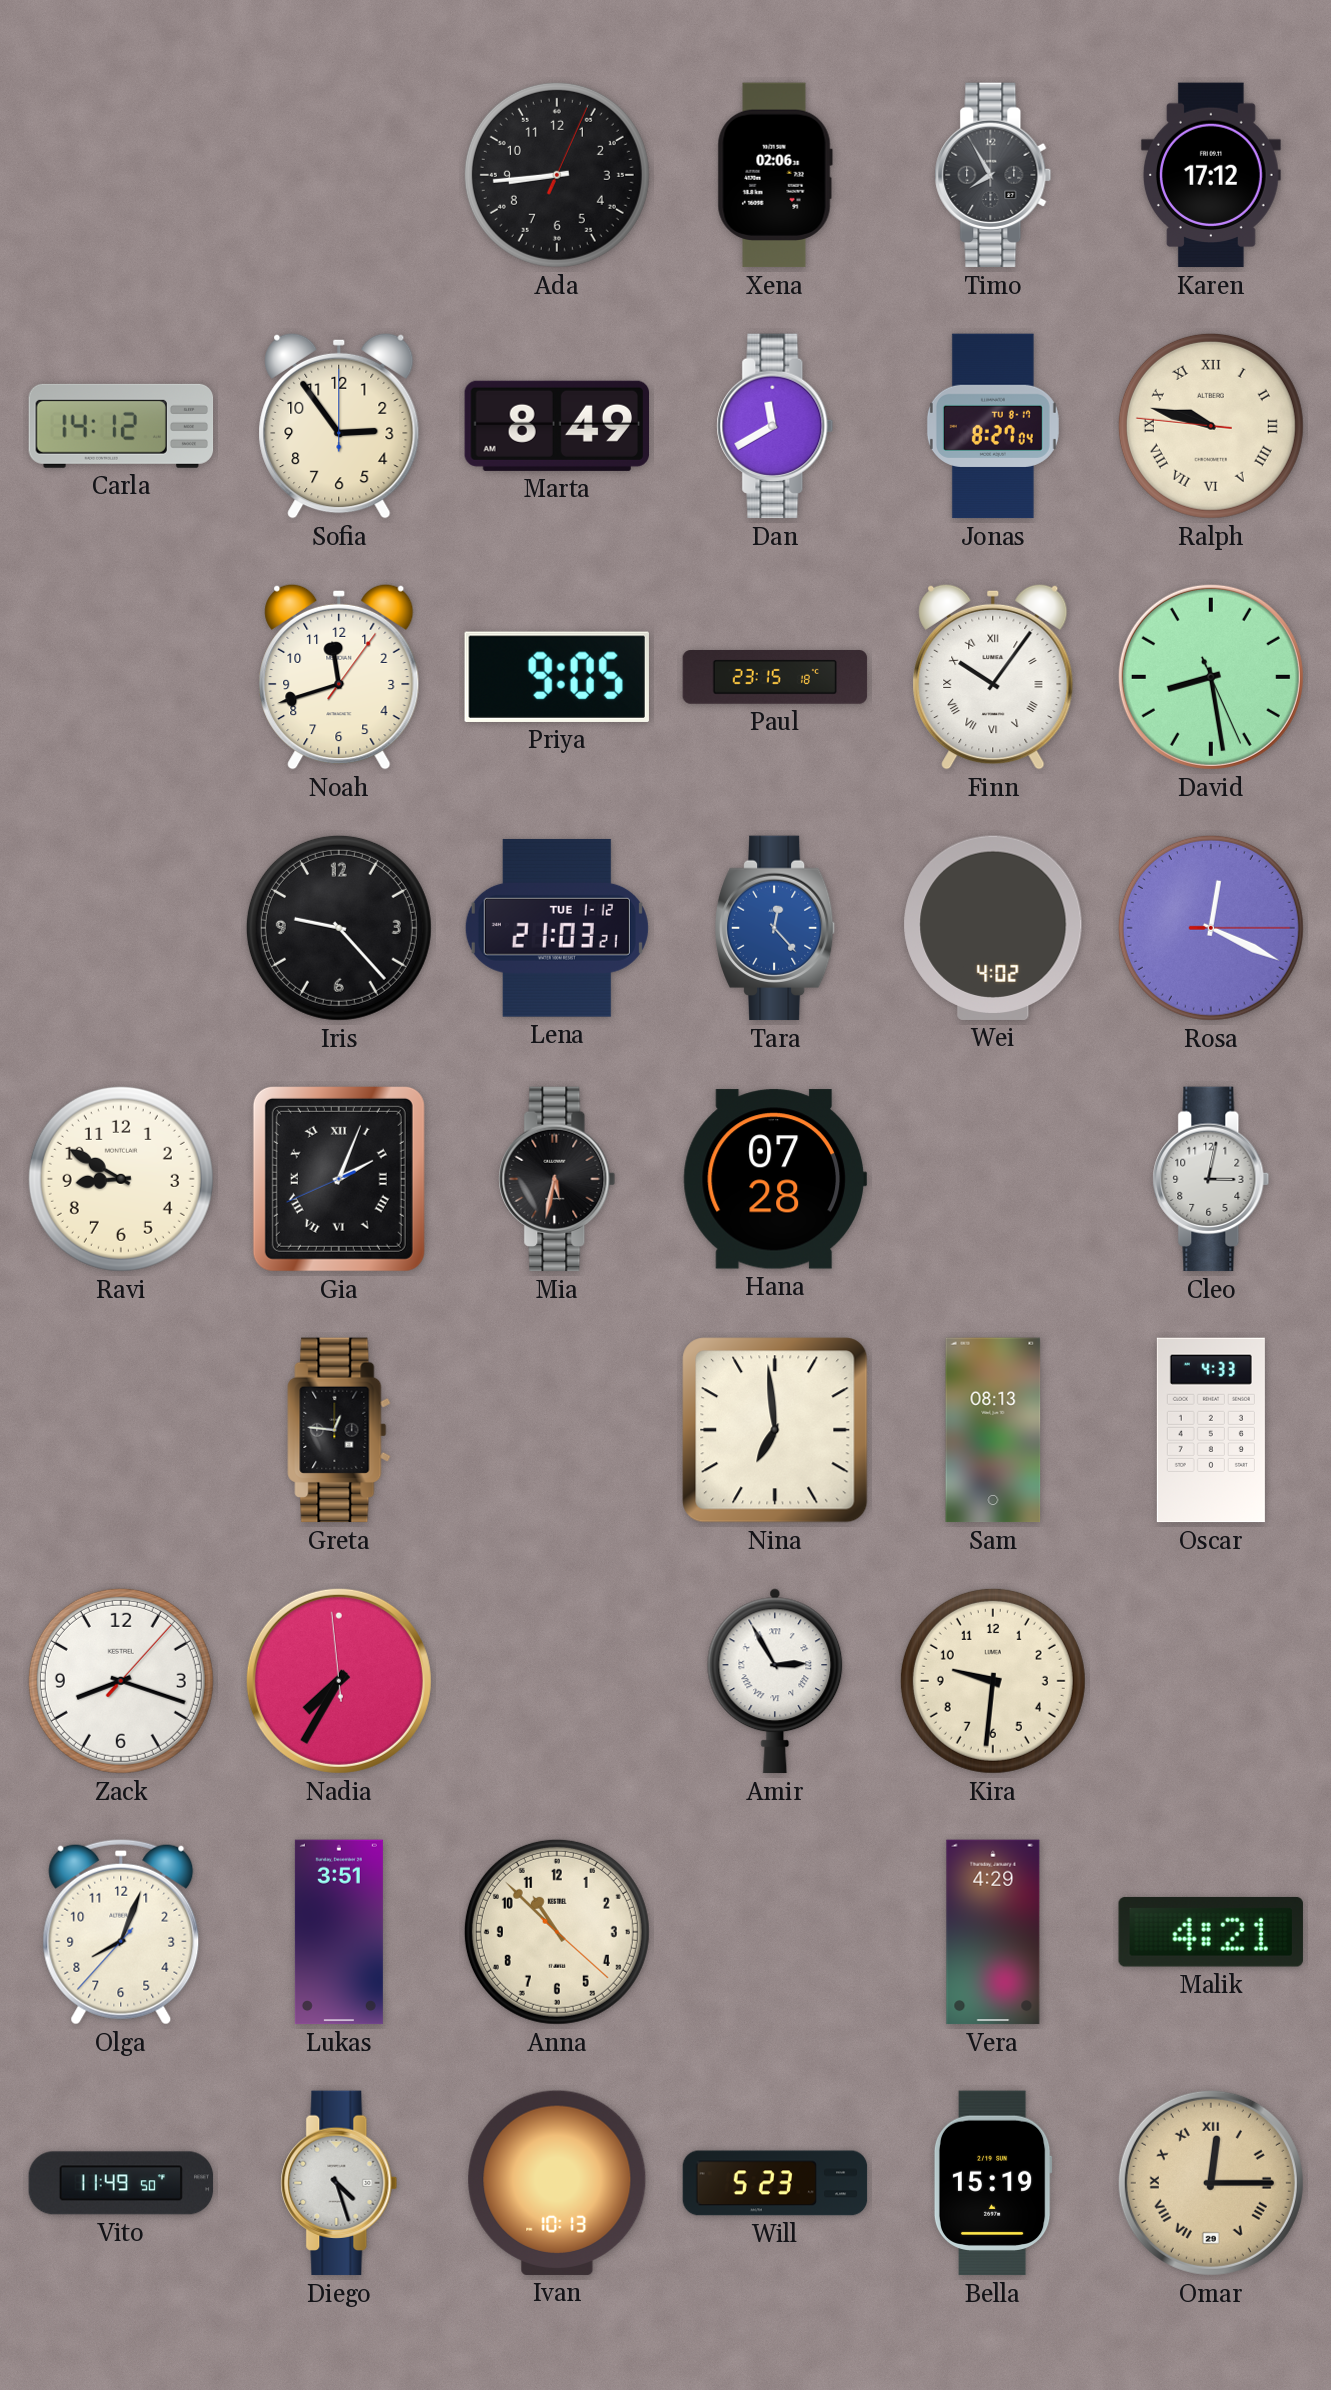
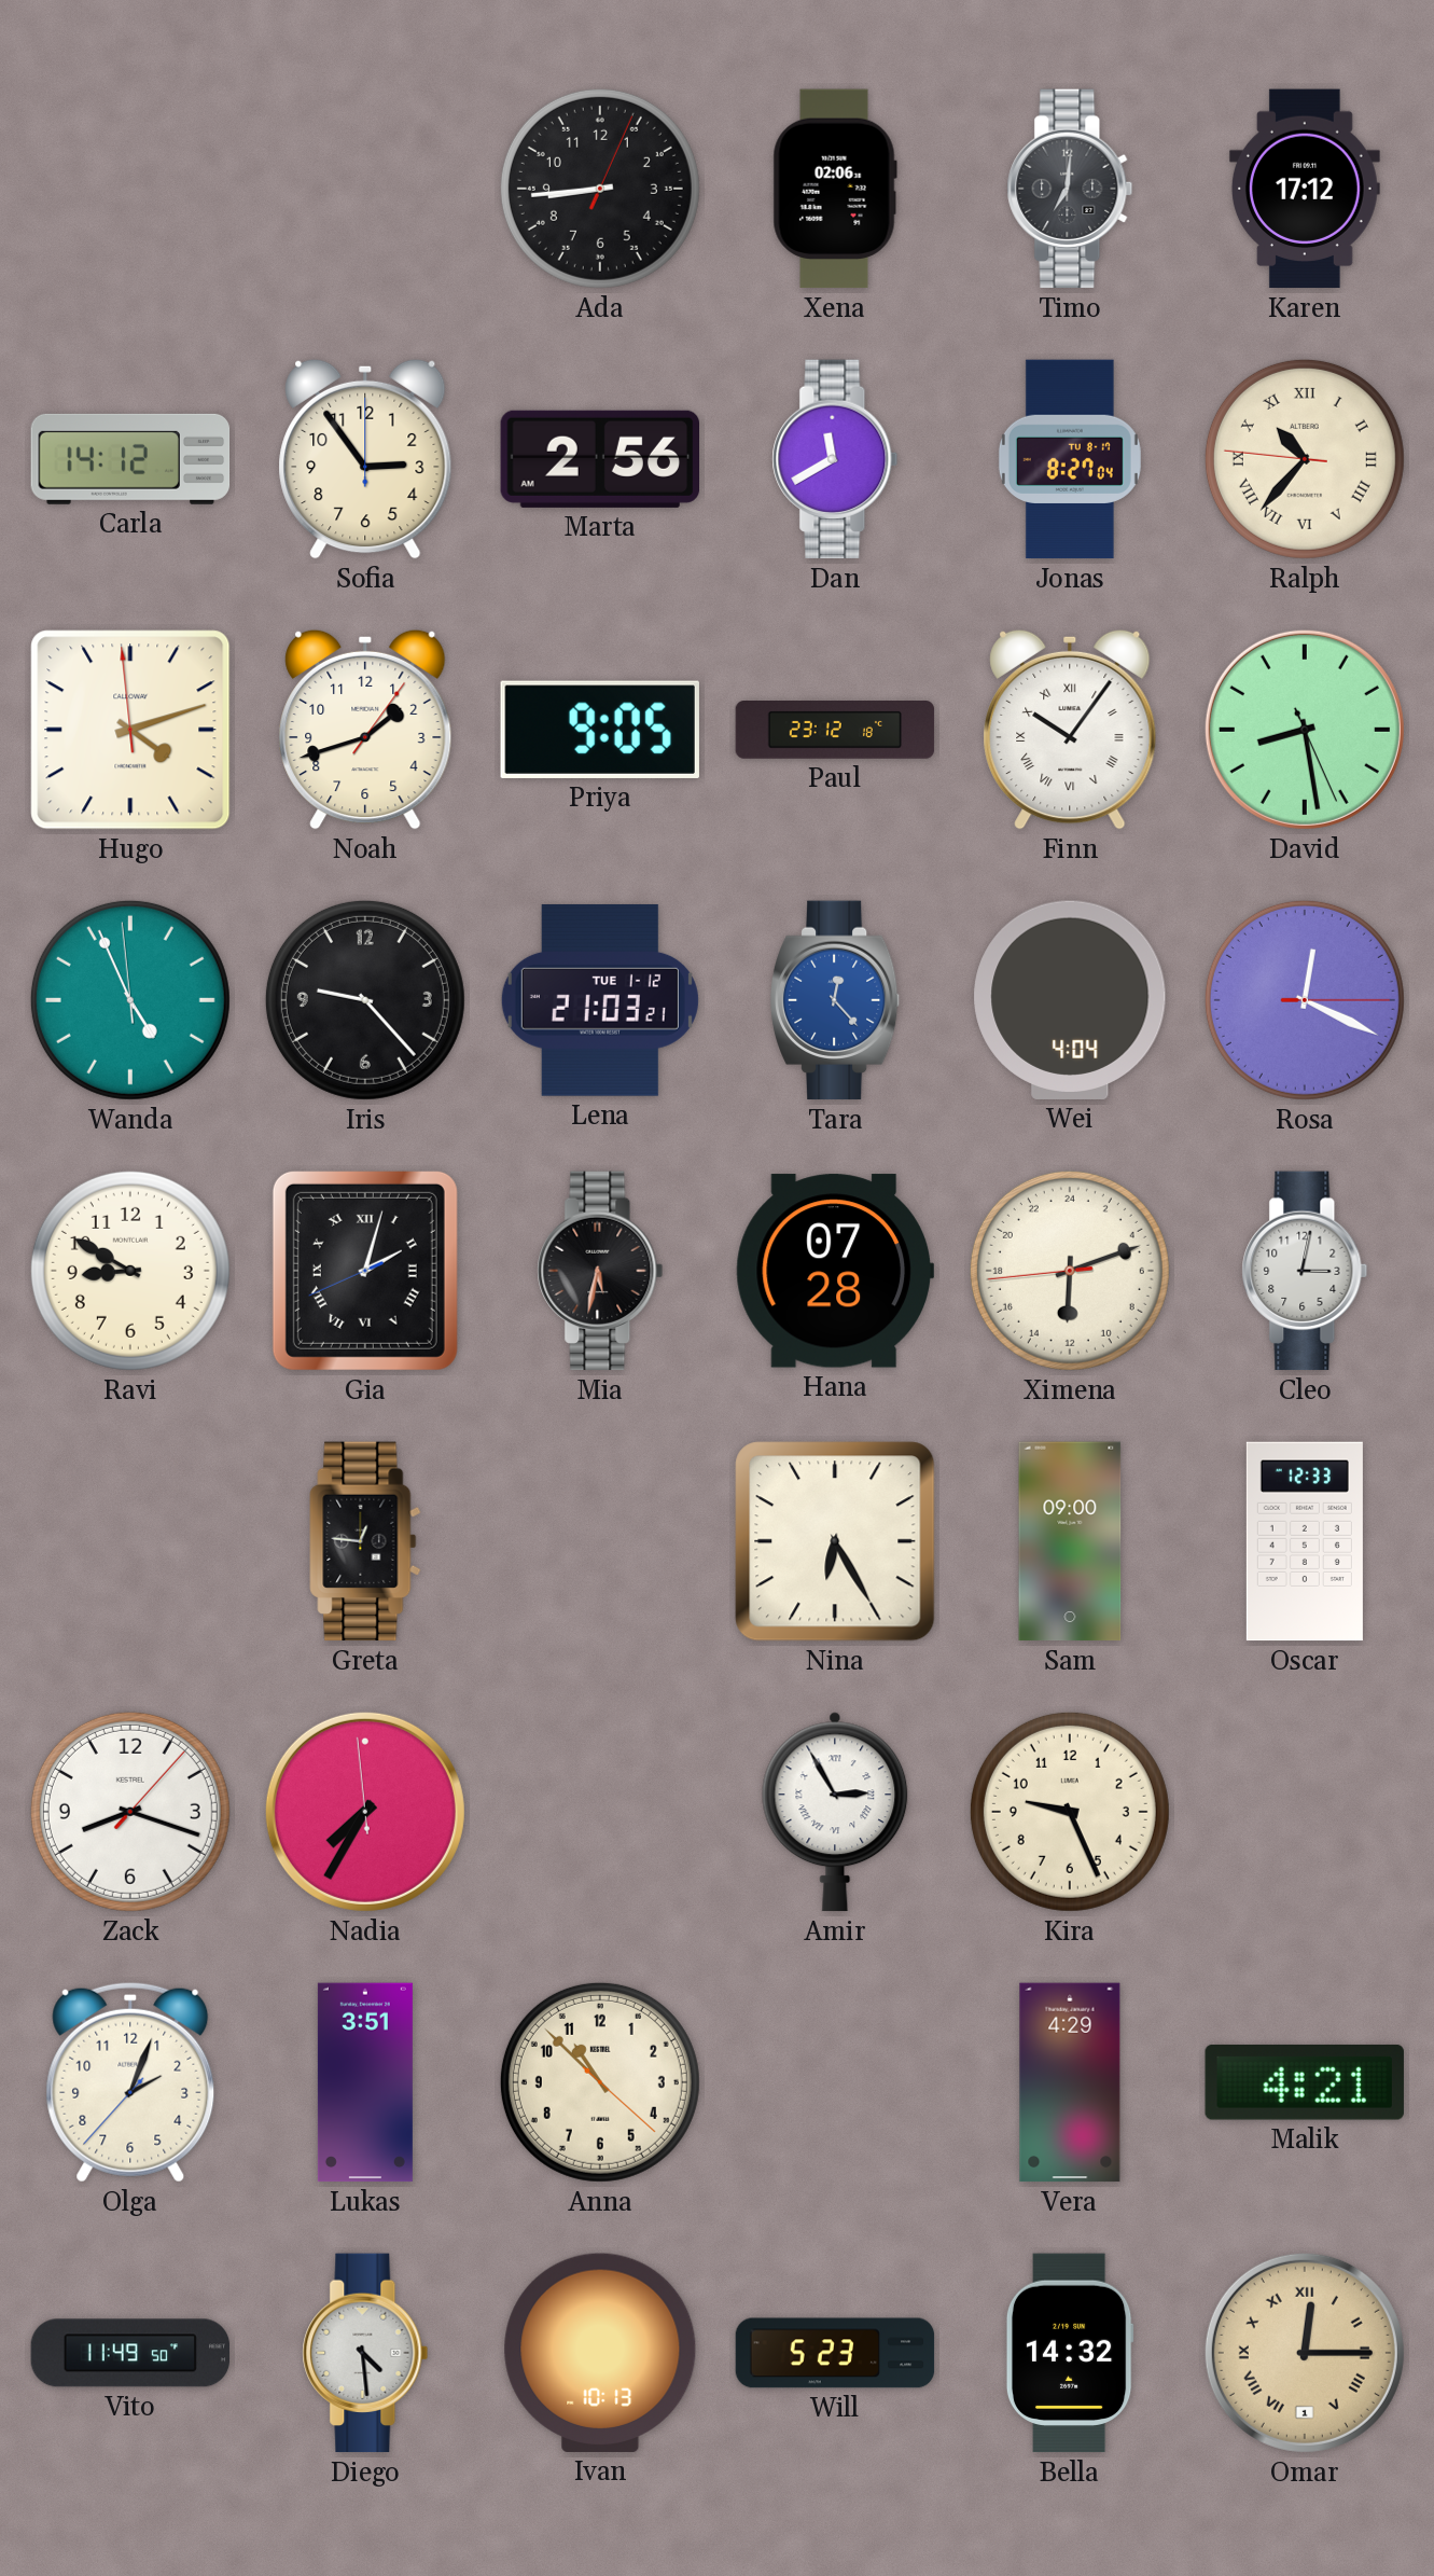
Timo: 7:55 -> 7:01
Marta: 8:49 -> 2:56
Ralph: 9:47 -> 10:36
Hugo: none -> 4:11
Noah: 11:42 -> 1:42
Paul: 23:15 -> 23:12
Wanda: none -> 4:55
Wei: 4:02 -> 4:04
Gia: 2:03 -> 2:02
Ximena: none -> 12:11
Nina: 6:59 -> 6:25
Sam: 08:13 -> 09:00
Oscar: 4:33 -> 12:33
Kira: 9:31 -> 9:26
Olga: 8:03 -> 2:03
Diego: 4:27 -> 4:29
Bella: 15:19 -> 14:32
Omar date: 29 -> 1
